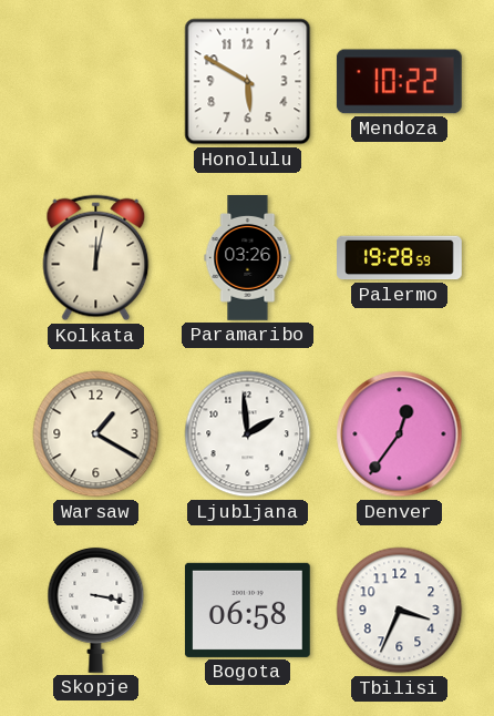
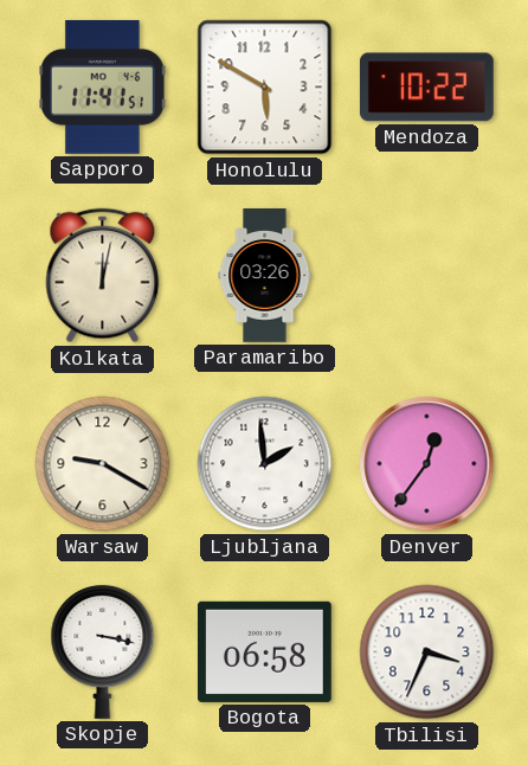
Sapporo: none -> 11:41
Palermo: 19:28 -> none
Warsaw: 1:20 -> 9:20
